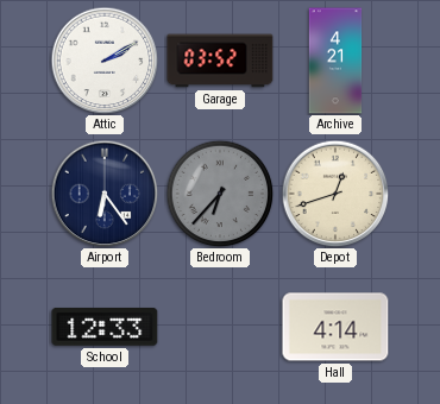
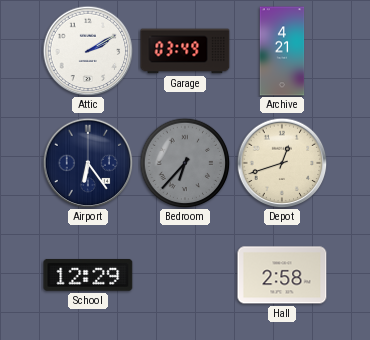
Garage: 03:52 -> 03:49
School: 12:33 -> 12:29
Hall: 4:14 -> 2:58
